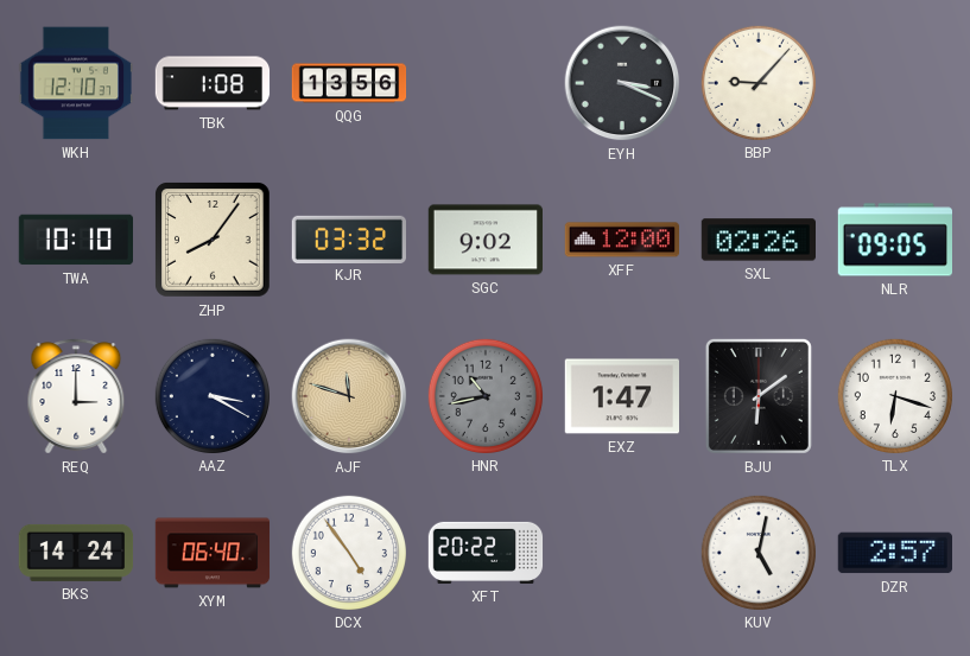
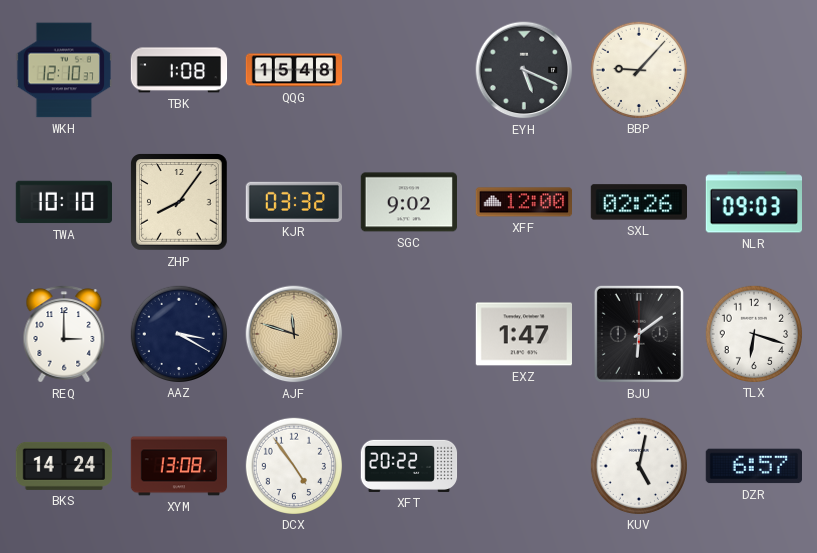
QQG: 13:56 -> 15:48
EYH: 3:19 -> 5:19
NLR: 09:05 -> 09:03
HNR: 10:43 -> none
XYM: 06:40 -> 13:08
DZR: 2:57 -> 6:57
